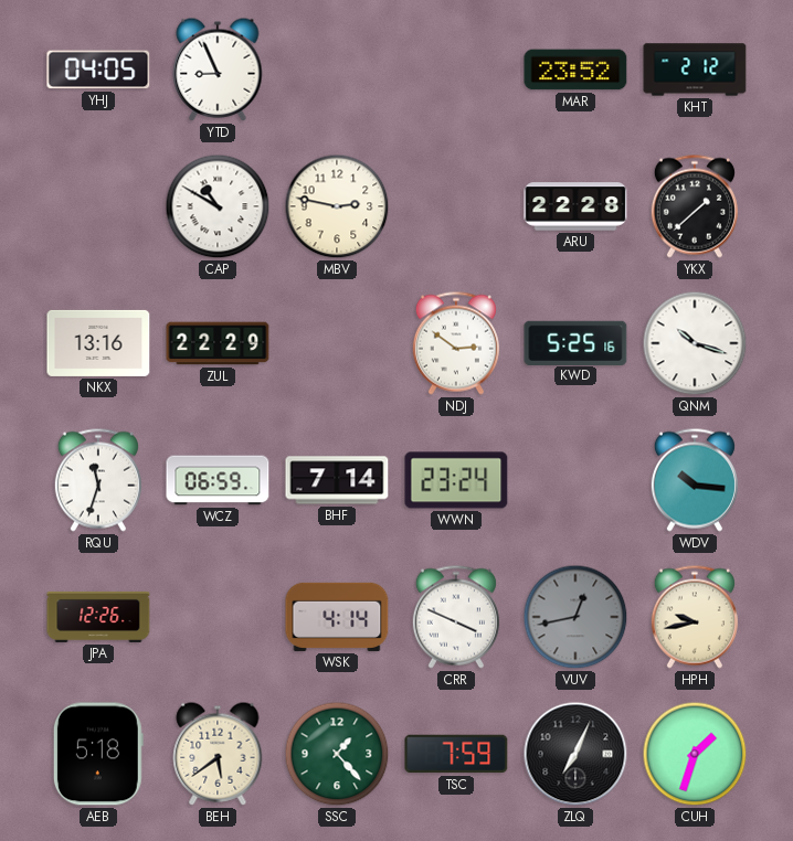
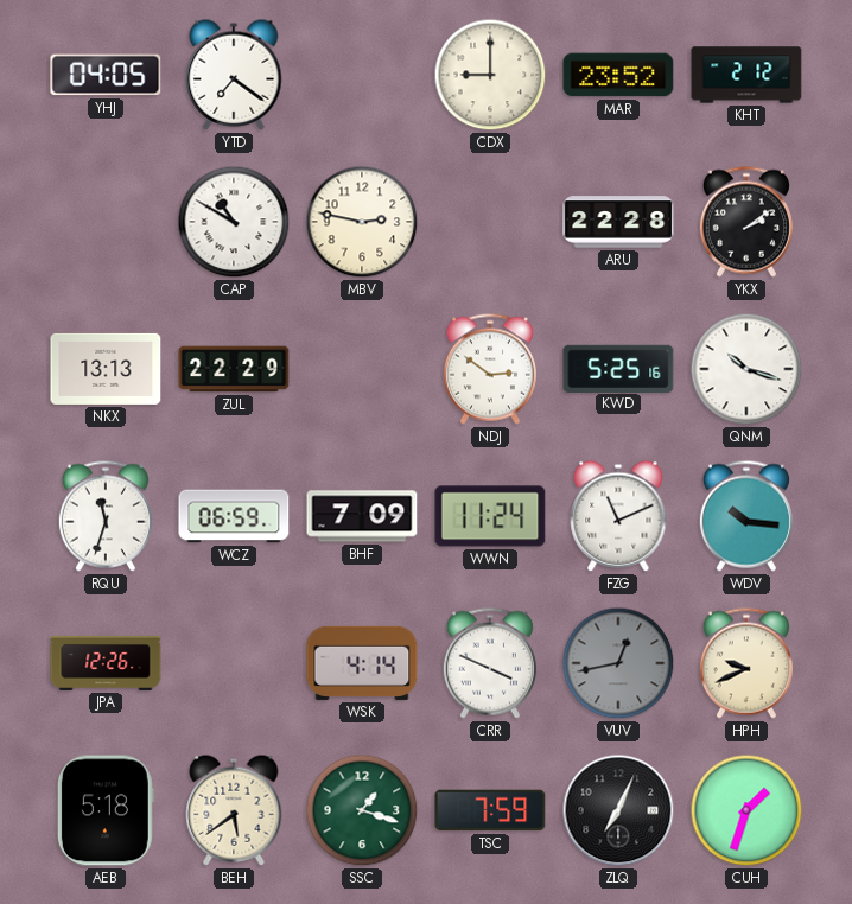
YTD: 8:56 -> 7:21
CDX: none -> 9:00
YKX: 1:38 -> 2:09
NKX: 13:16 -> 13:13
BHF: 7:14 -> 7:09
WWN: 23:24 -> 11:24
FZG: none -> 11:11
HPH: 9:43 -> 9:41
SSC: 1:23 -> 1:18
